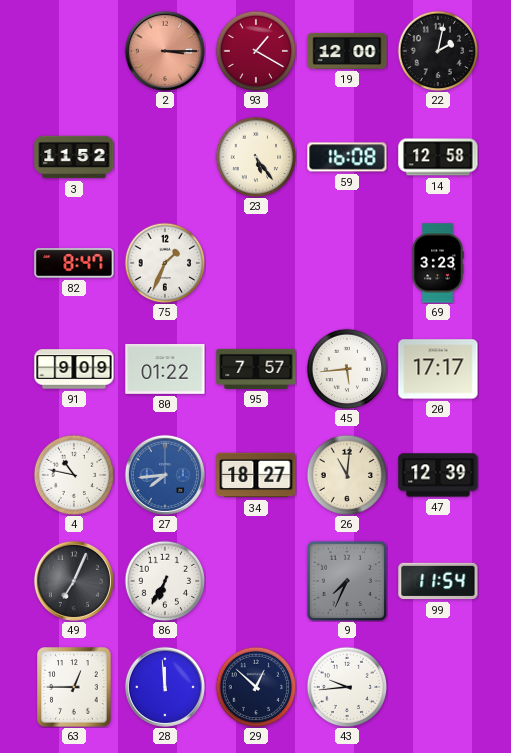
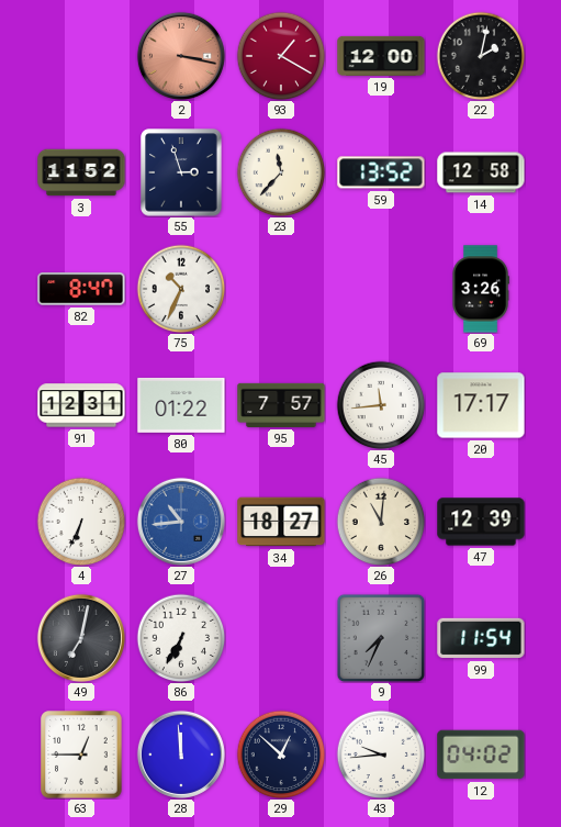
2: 3:15 -> 3:17
55: none -> 2:57
23: 5:24 -> 11:37
59: 16:08 -> 13:52
75: 1:34 -> 10:34
69: 3:23 -> 3:26
91: 9:09 -> 12:31
45: 5:44 -> 11:44
4: 10:47 -> 6:34
27: 7:44 -> 10:44
49: 7:04 -> 7:02
12: none -> 04:02
